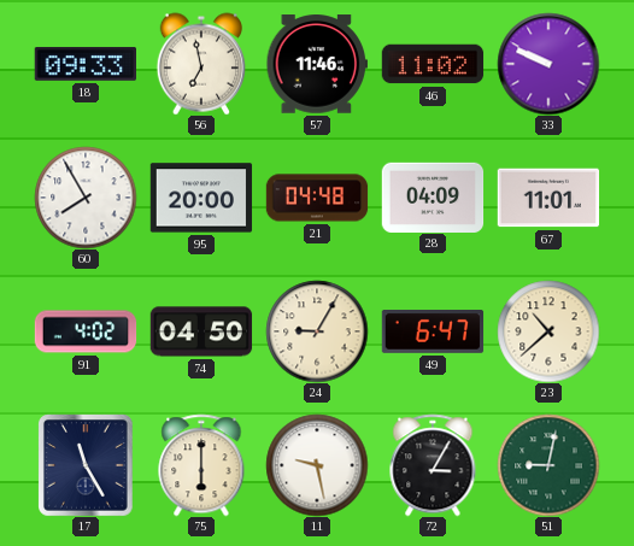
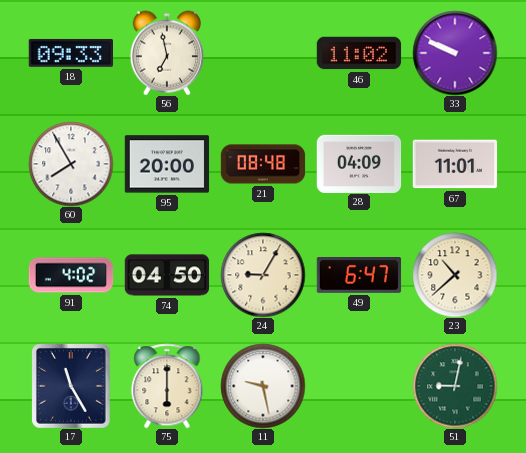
57: 11:46 -> none
21: 04:48 -> 08:48
72: 3:05 -> none
